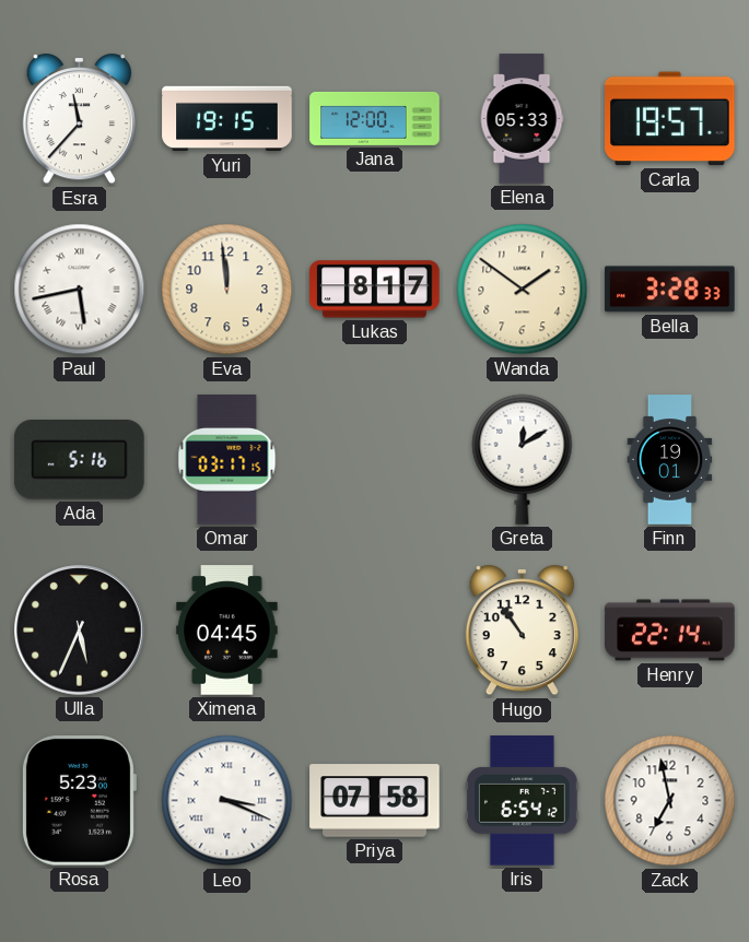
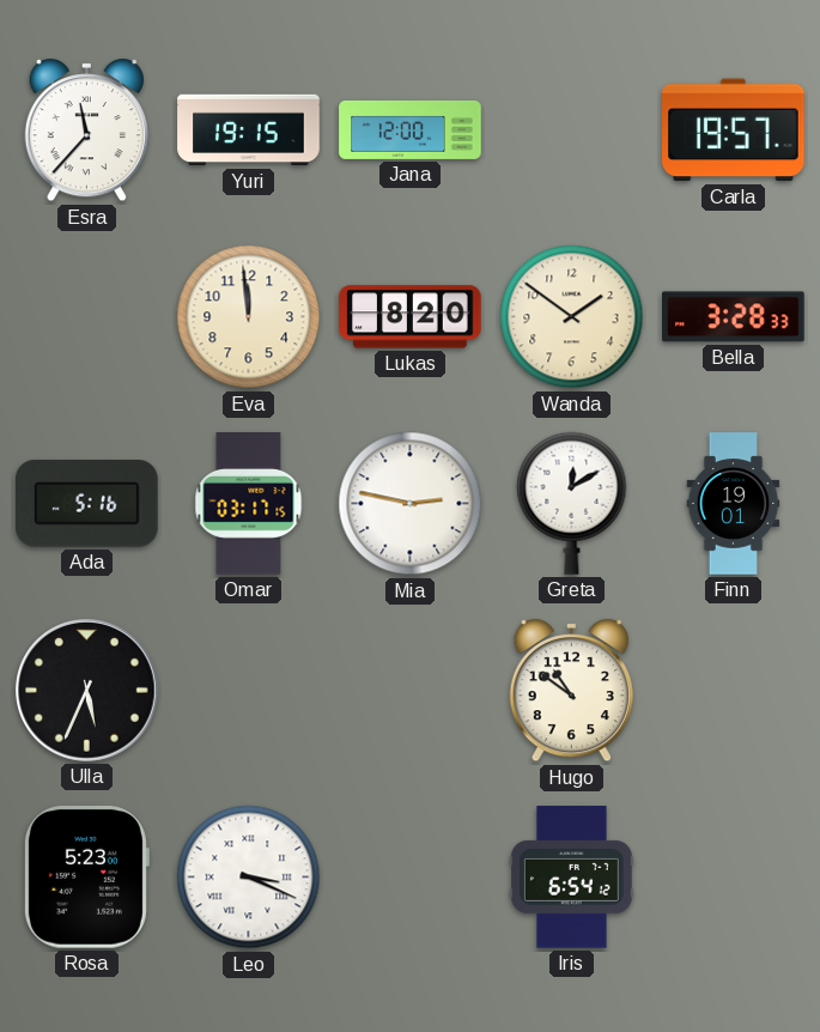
Elena: 05:33 -> none
Paul: 5:43 -> none
Lukas: 8:17 -> 8:20
Mia: none -> 2:47
Ximena: 04:45 -> none
Hugo: 10:54 -> 10:51
Henry: 22:14 -> none
Priya: 07:58 -> none
Zack: 6:58 -> none
